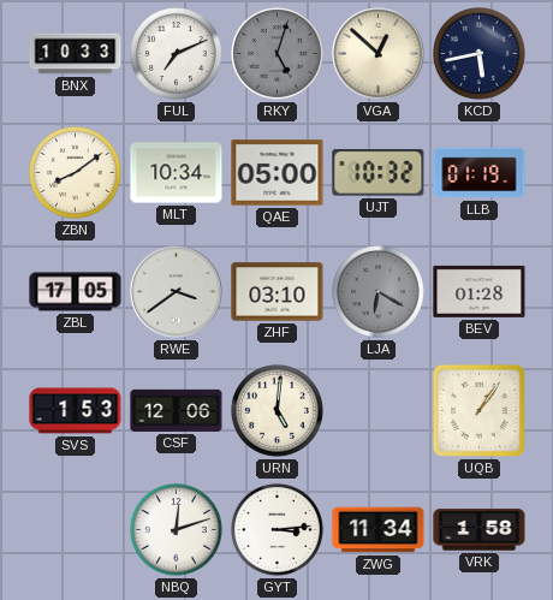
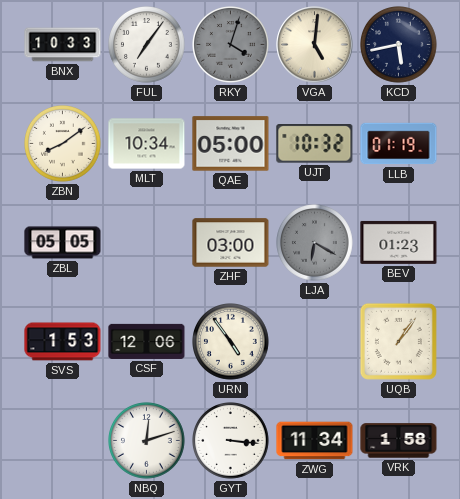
FUL: 7:11 -> 7:06
RKY: 5:03 -> 4:03
VGA: 12:52 -> 5:01
ZBL: 17:05 -> 05:05
RWE: 3:39 -> none
ZHF: 03:10 -> 03:00
BEV: 01:28 -> 01:23
URN: 5:01 -> 4:54
GYT: 3:14 -> 3:16
